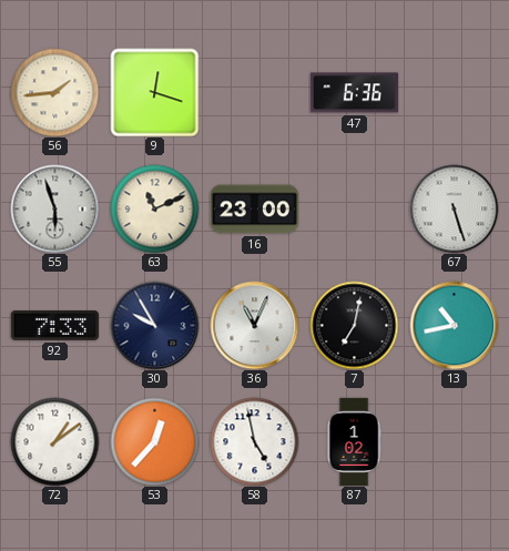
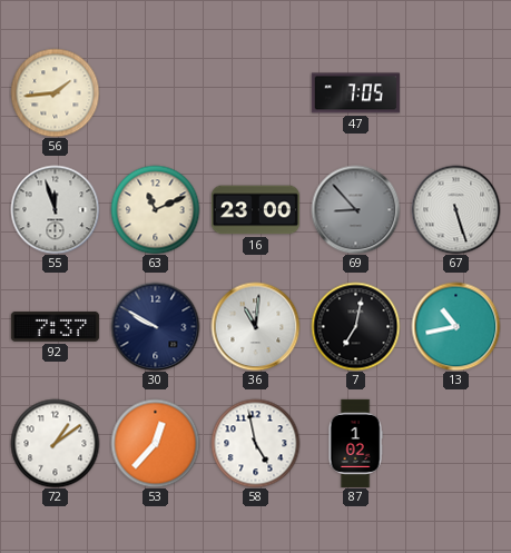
9: 12:18 -> none
47: 6:36 -> 7:05
55: 5:57 -> 11:57
69: none -> 8:53
92: 7:33 -> 7:37
30: 9:55 -> 9:50
36: 11:04 -> 11:01
